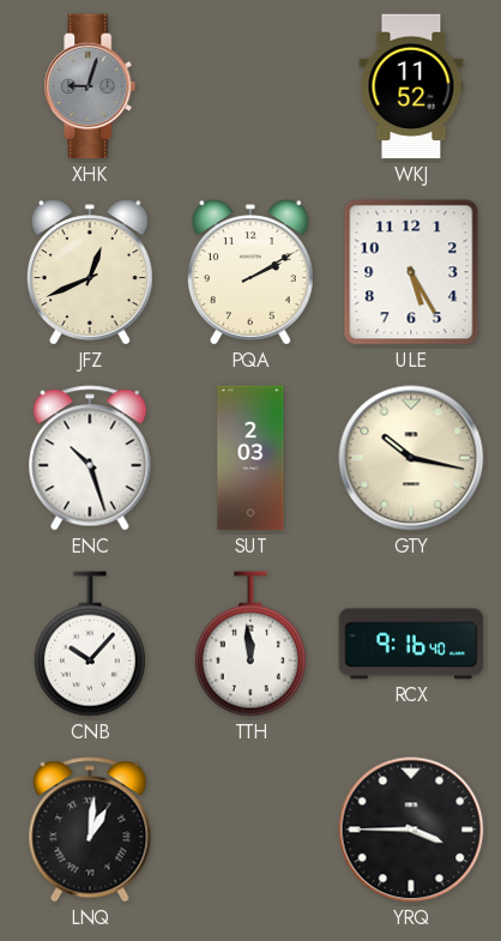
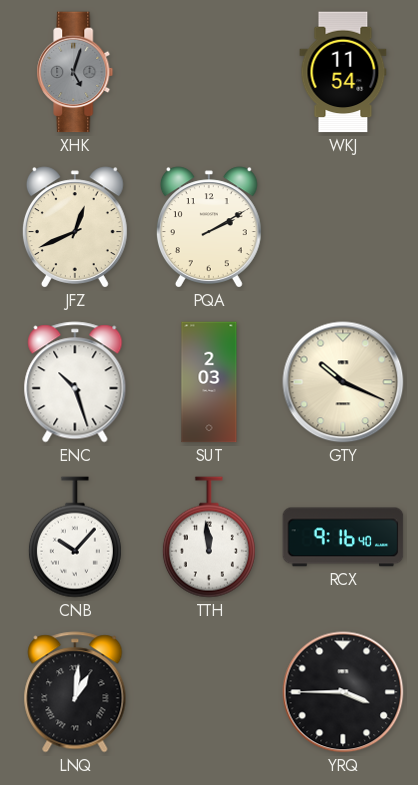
XHK: 9:03 -> 5:03
WKJ: 11:52 -> 11:54
ULE: 5:25 -> none
GTY: 10:17 -> 10:19
